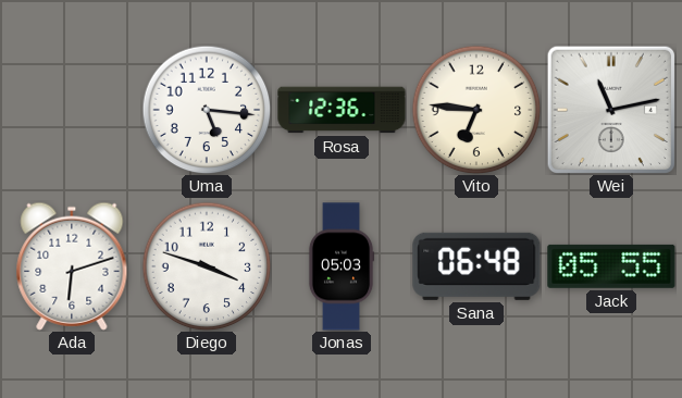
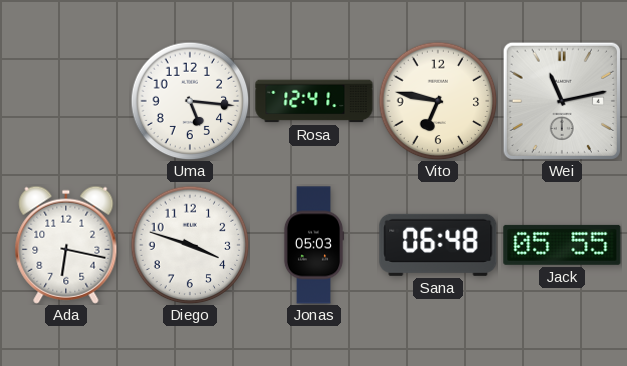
Rosa: 12:36 -> 12:41
Vito: 6:46 -> 6:47
Ada: 6:12 -> 6:17
